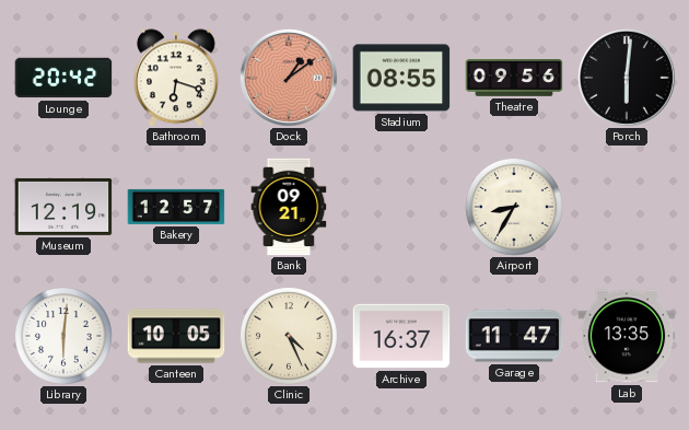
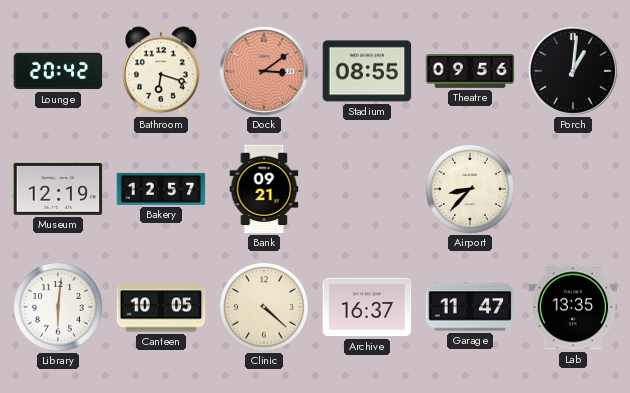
Dock: 1:09 -> 3:09
Porch: 6:01 -> 1:01
Airport: 8:35 -> 8:37
Clinic: 4:26 -> 4:22
